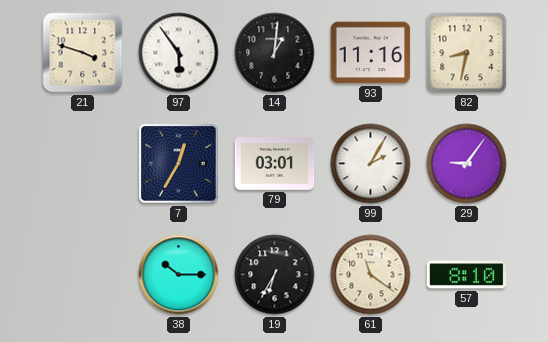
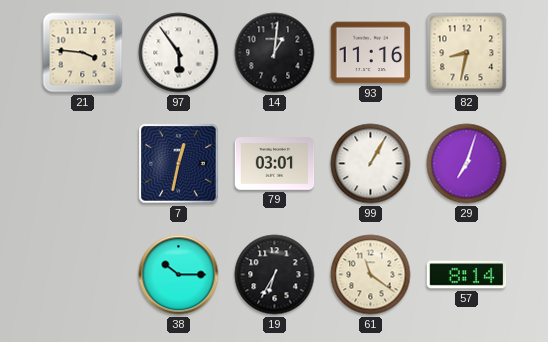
21: 3:48 -> 3:46
7: 12:35 -> 12:32
99: 2:05 -> 1:05
29: 9:06 -> 7:03
57: 8:10 -> 8:14
